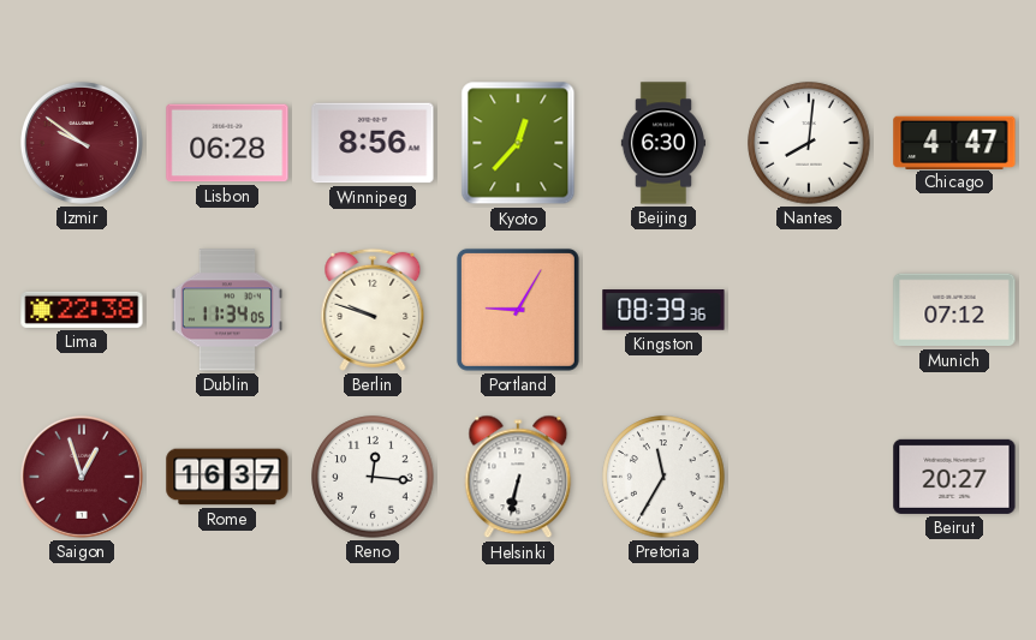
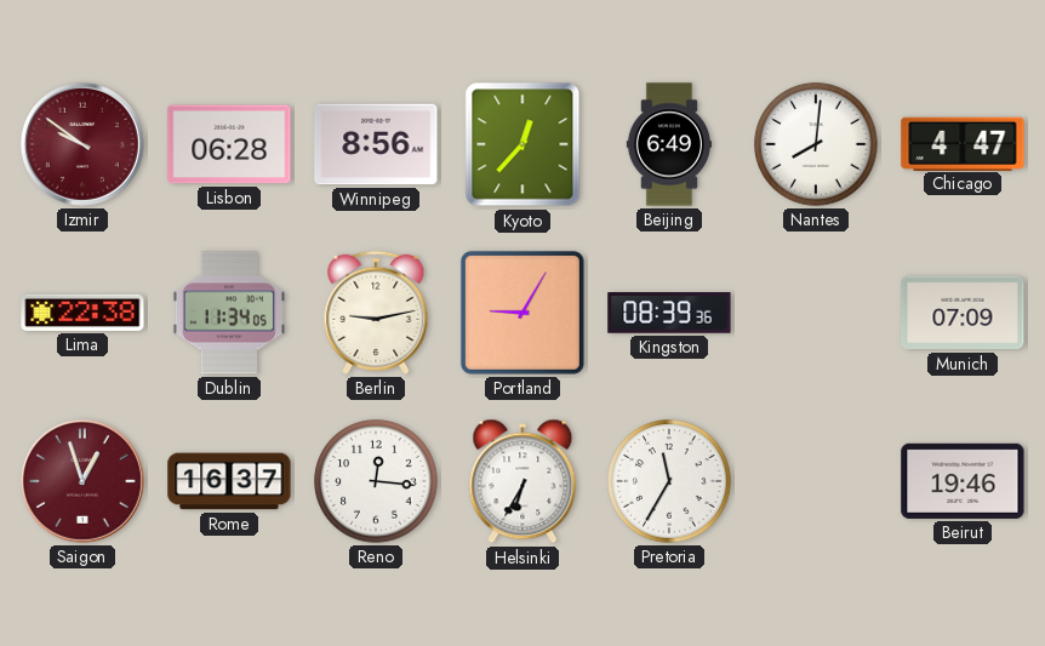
Beijing: 6:30 -> 6:49
Berlin: 9:48 -> 9:13
Munich: 07:12 -> 07:09
Helsinki: 6:32 -> 6:35
Beirut: 20:27 -> 19:46
